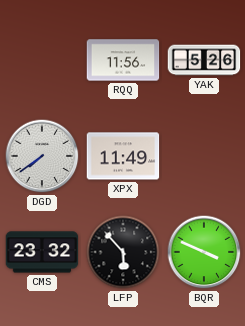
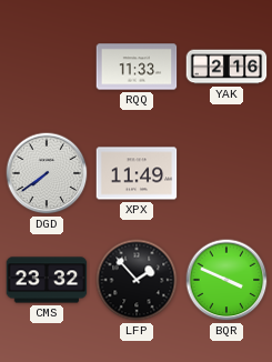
RQQ: 11:56 -> 11:33
YAK: 5:26 -> 2:16
LFP: 5:53 -> 1:53
